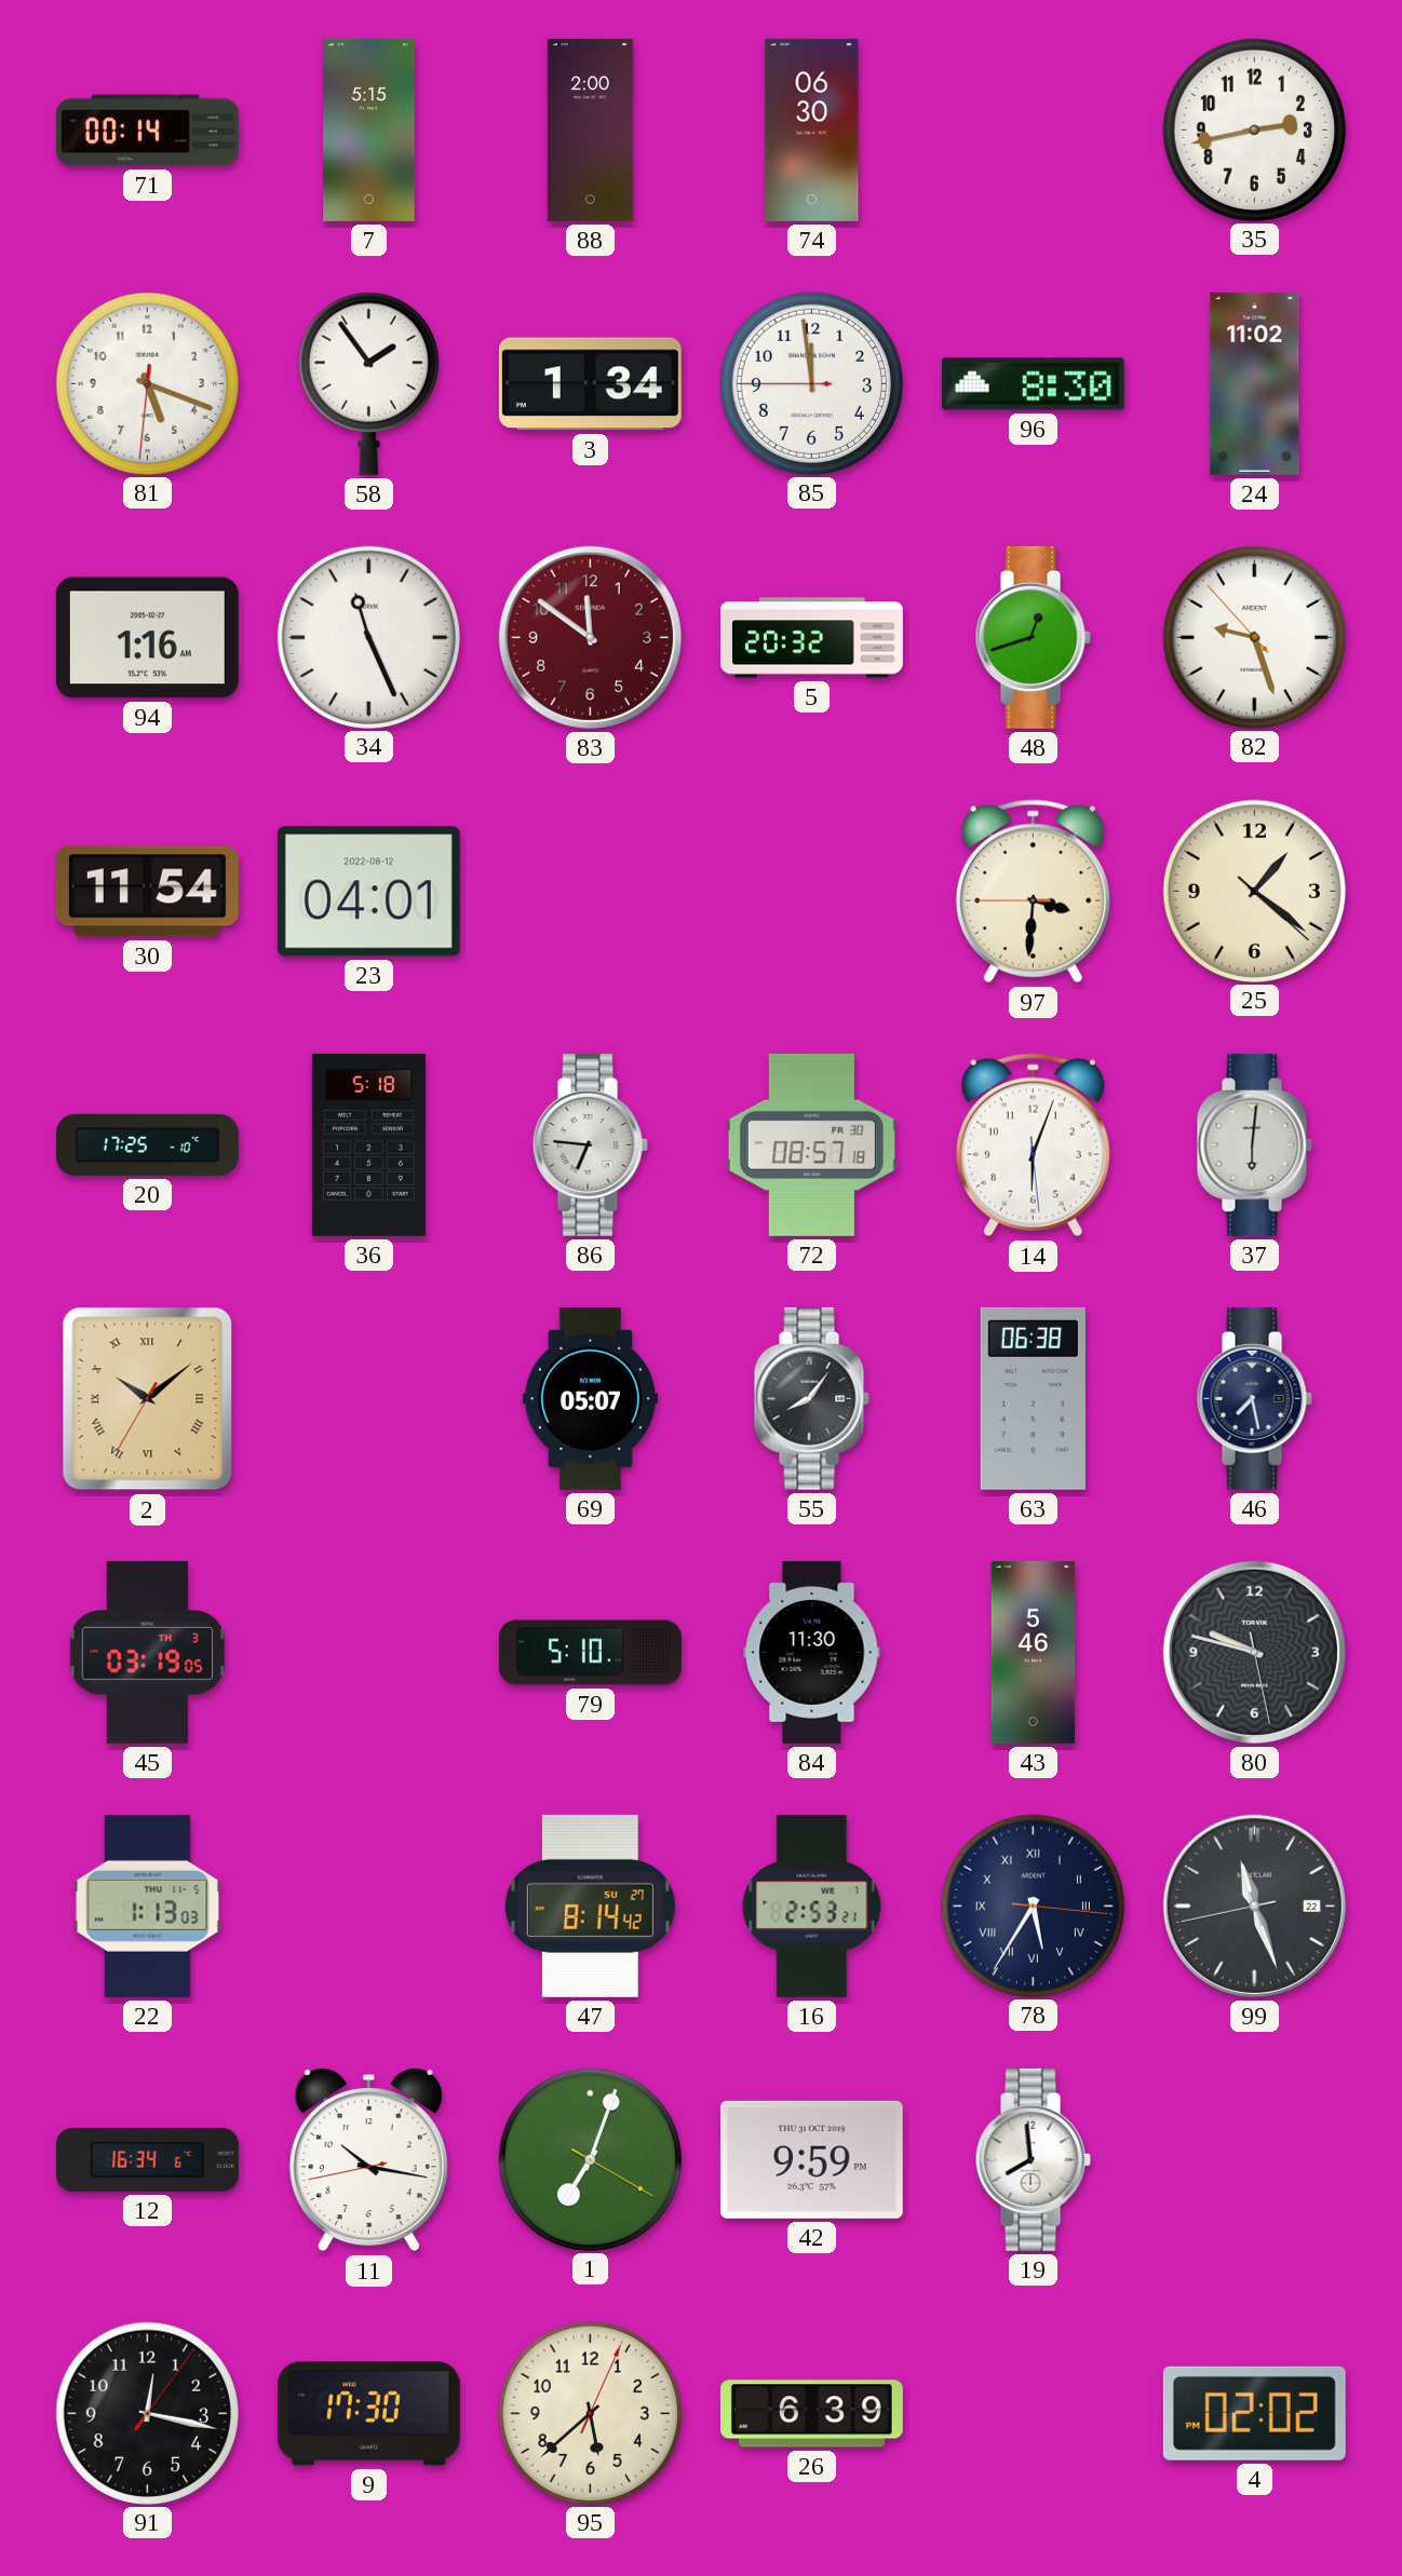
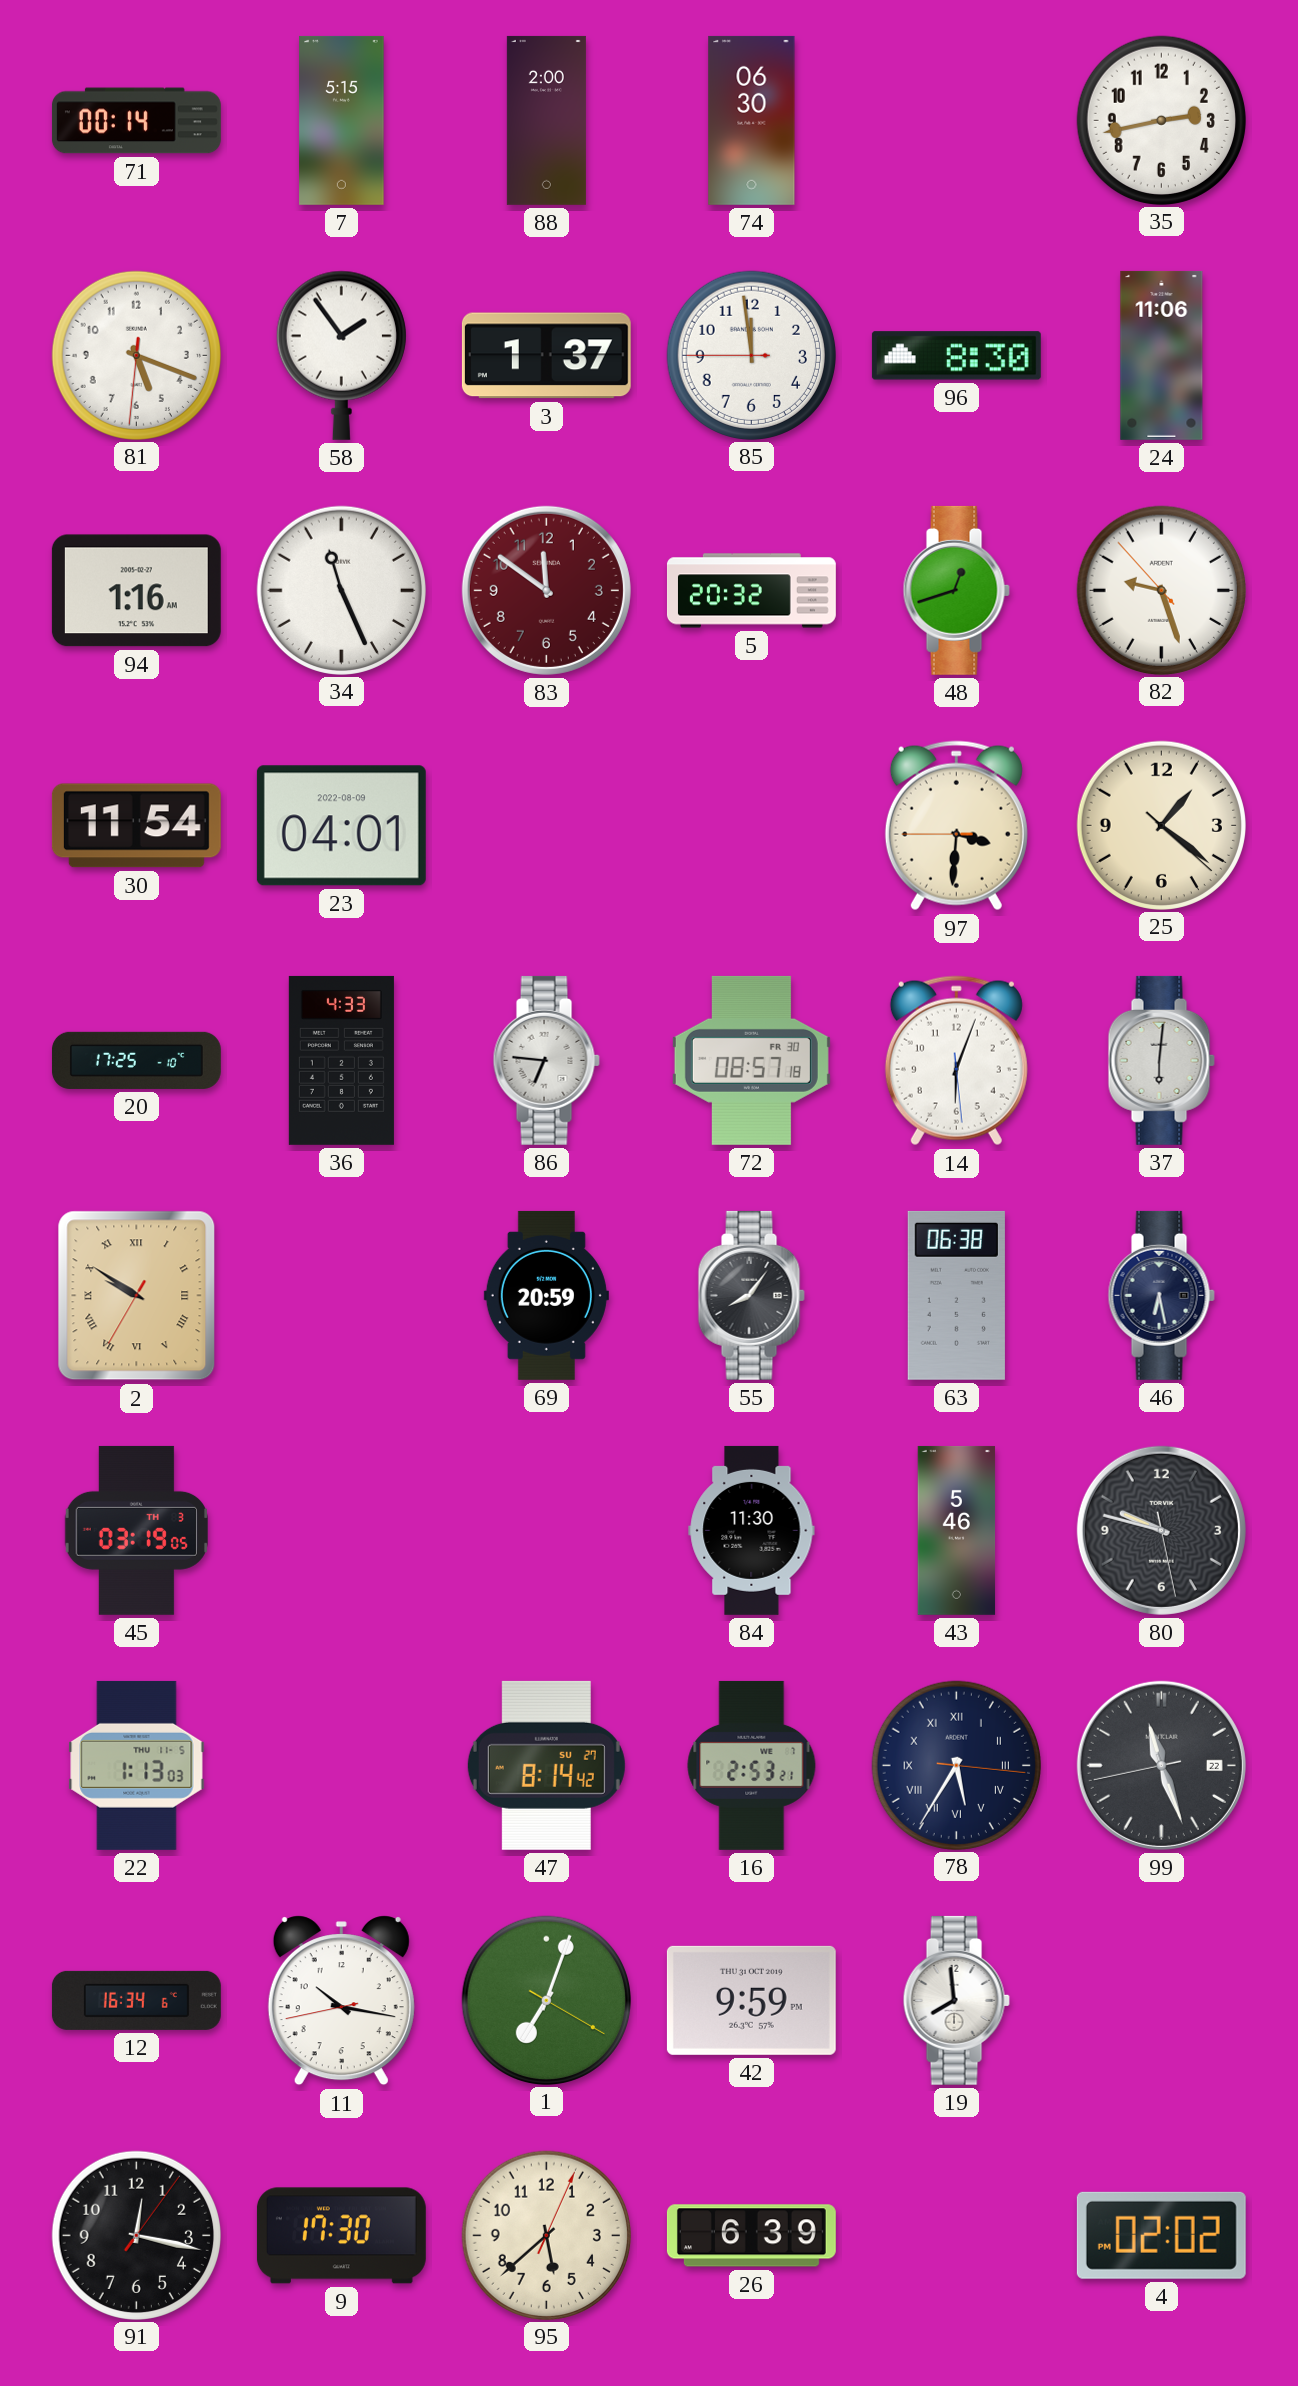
3: 1:34 -> 1:37
24: 11:02 -> 11:06
23 date: 2022-08-12 -> 2022-08-09
36: 5:18 -> 4:33
2: 10:08 -> 9:50
69: 05:07 -> 20:59
46: 7:28 -> 6:28
79: 5:10 -> none
